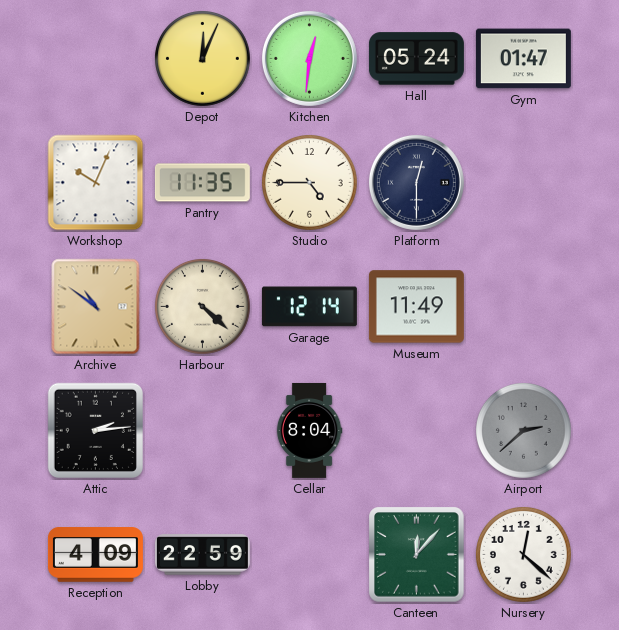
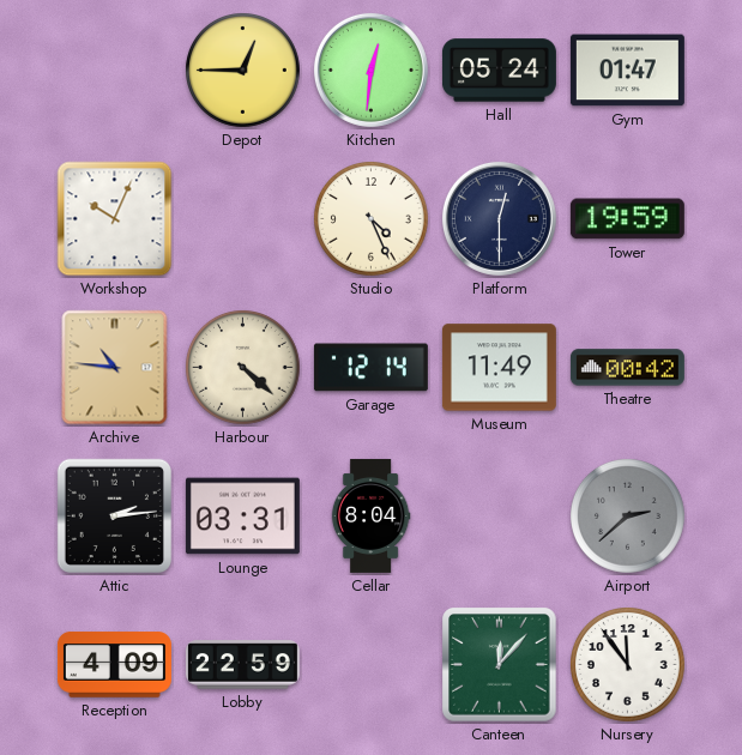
Depot: 12:04 -> 12:45
Pantry: 11:35 -> none
Studio: 4:45 -> 4:26
Tower: none -> 19:59
Archive: 10:51 -> 10:46
Theatre: none -> 00:42
Lounge: none -> 03:31
Nursery: 12:22 -> 11:54
